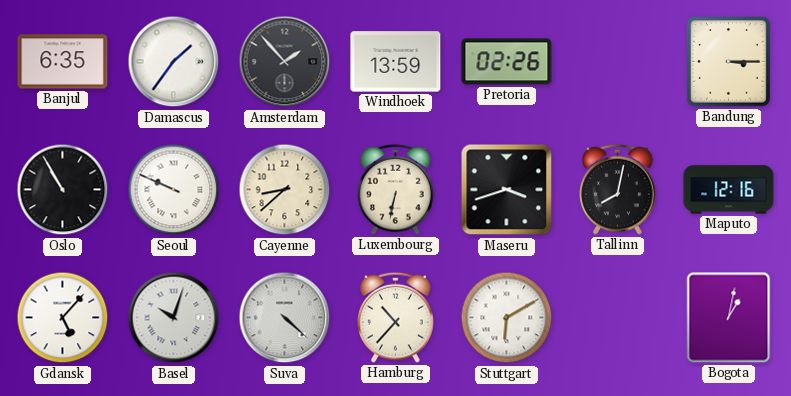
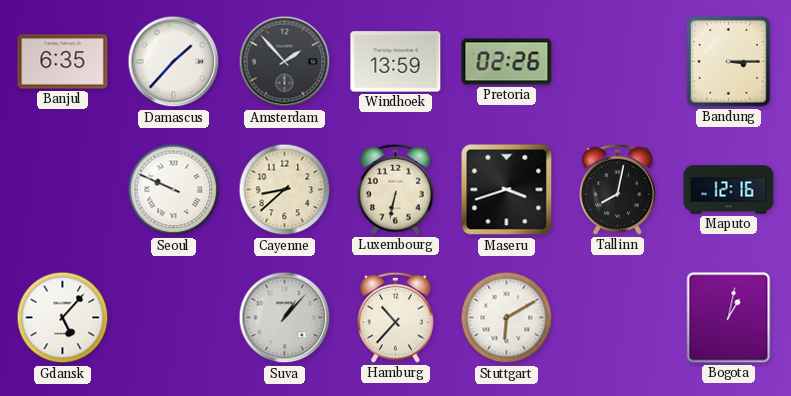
Damascus: 1:36 -> 1:37
Oslo: 10:55 -> none
Basel: 10:03 -> none
Suva: 4:22 -> 1:07
